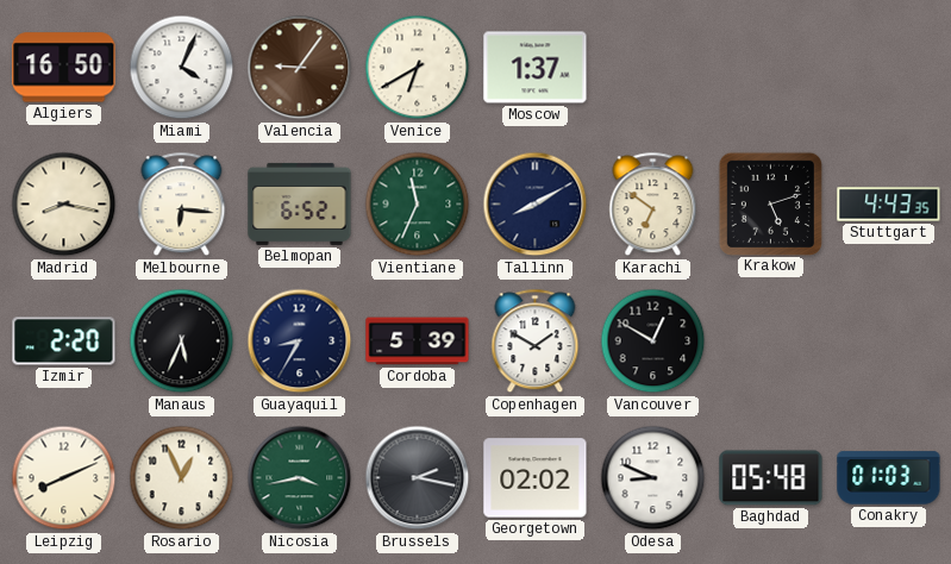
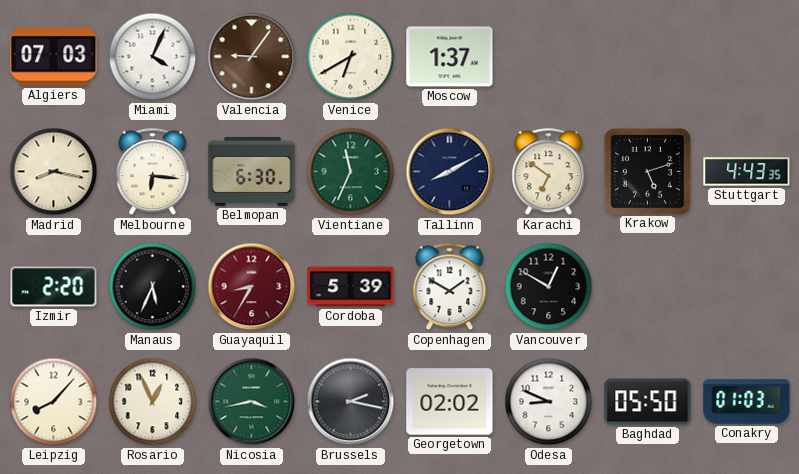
Algiers: 16:50 -> 07:03
Belmopan: 6:52 -> 6:30
Guayaquil dial: navy -> burgundy
Leipzig: 8:11 -> 8:07
Baghdad: 05:48 -> 05:50
